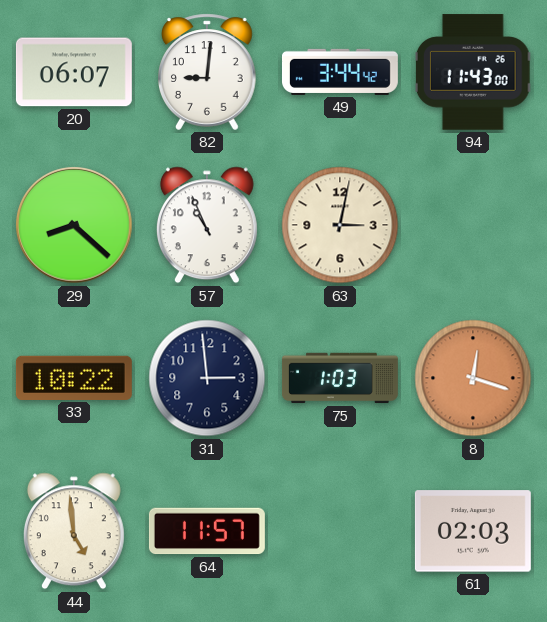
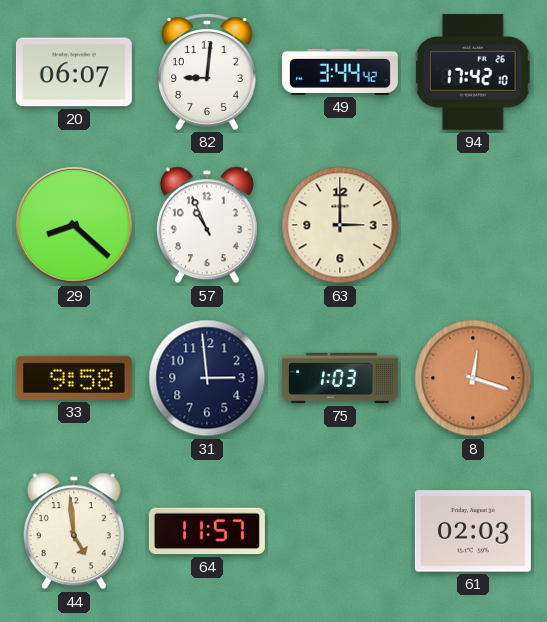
94: 11:43 -> 17:42
63: 3:02 -> 3:00
33: 10:22 -> 9:58
